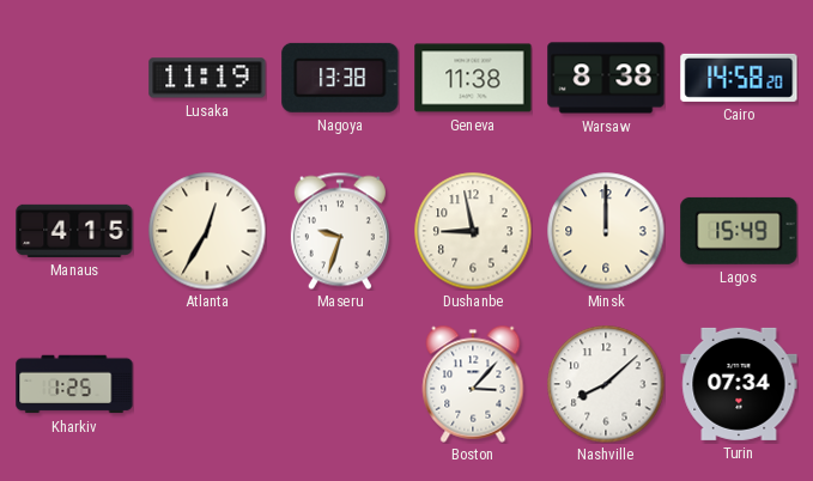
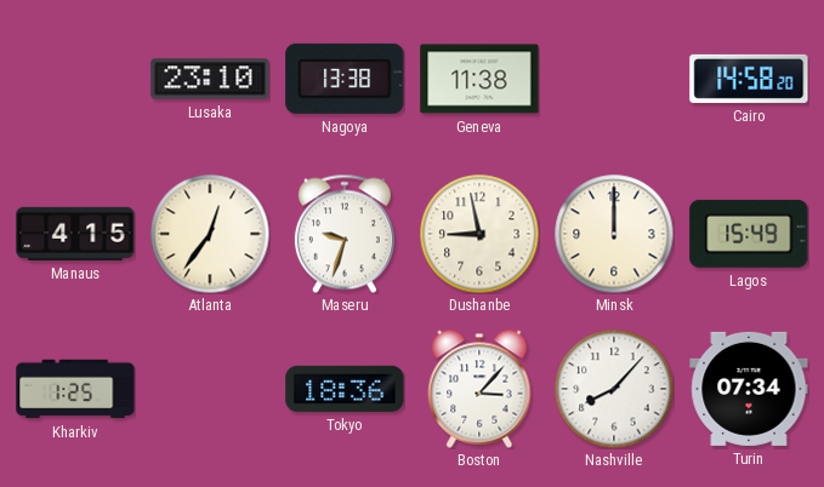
Lusaka: 11:19 -> 23:10
Warsaw: 8:38 -> none
Atlanta: 12:35 -> 12:36
Tokyo: none -> 18:36
Nashville: 8:08 -> 8:07
